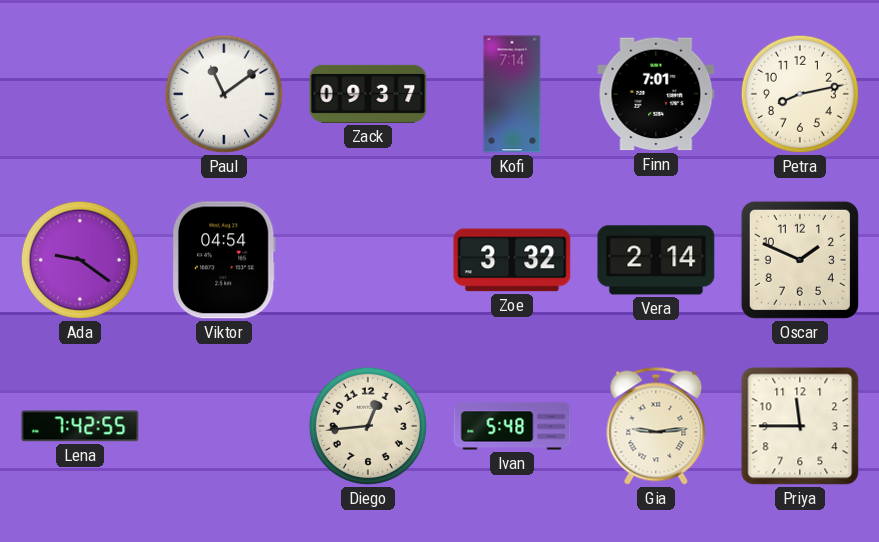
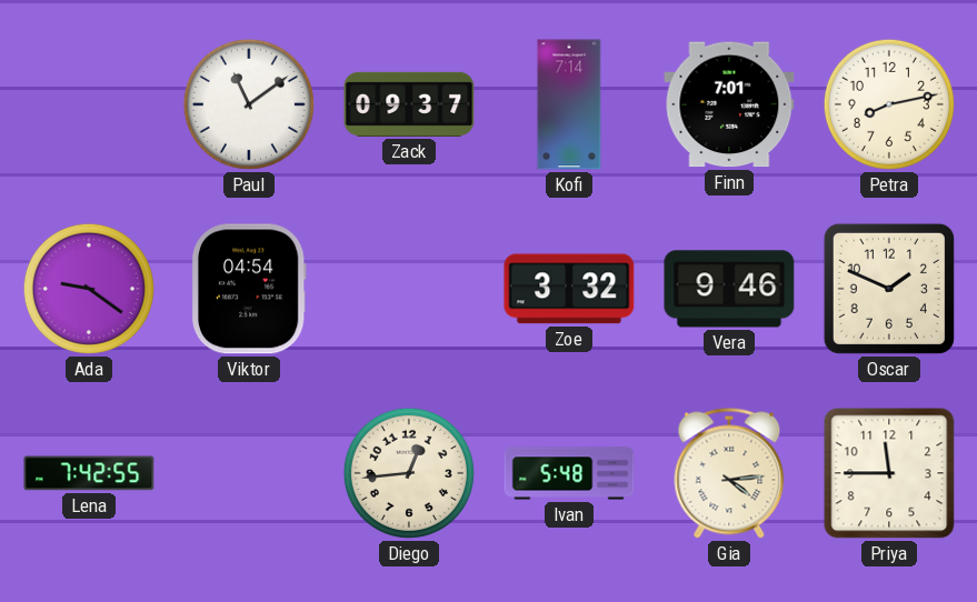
Vera: 2:14 -> 9:46
Gia: 9:14 -> 4:14
